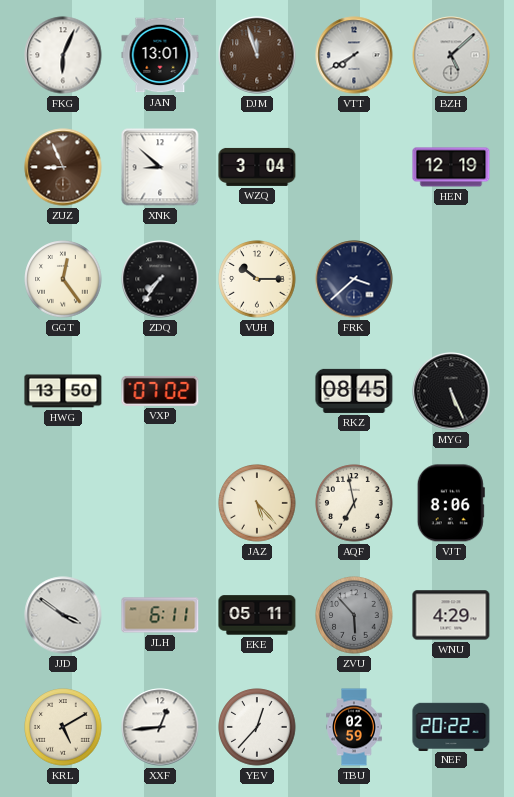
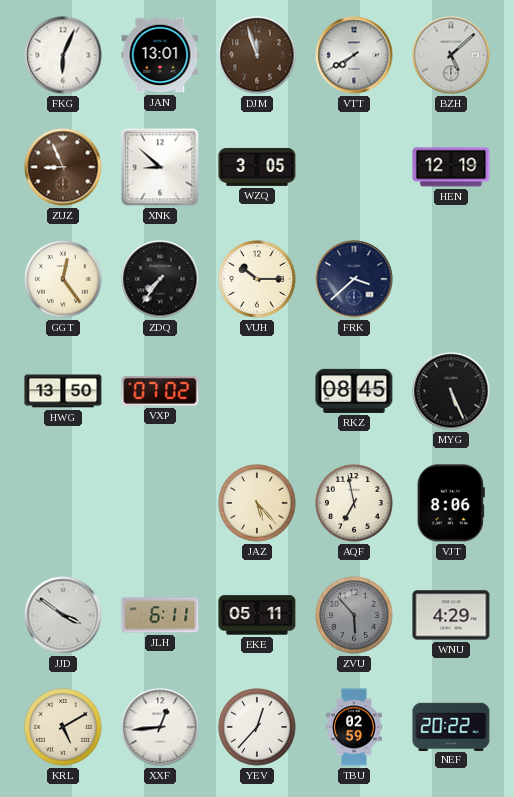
WZQ: 3:04 -> 3:05
